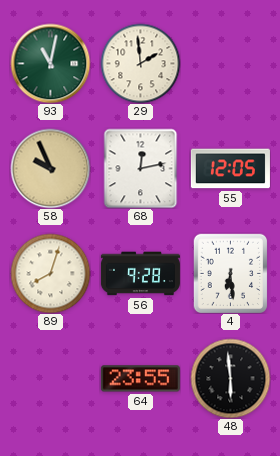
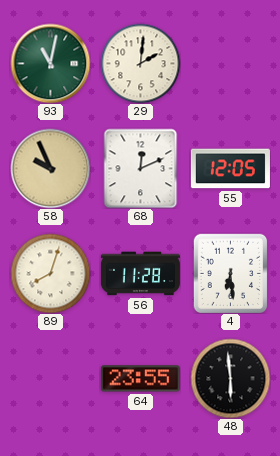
29: 1:59 -> 2:01
68: 12:13 -> 12:11
56: 9:28 -> 11:28
